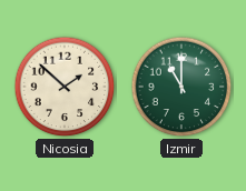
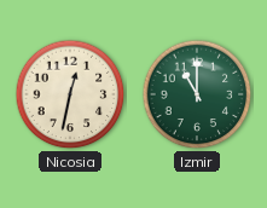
Nicosia: 1:52 -> 12:32
